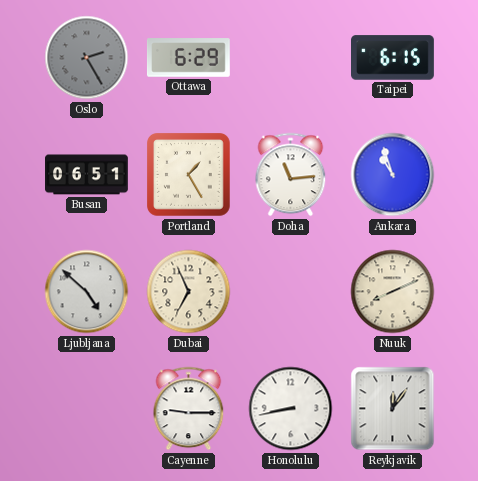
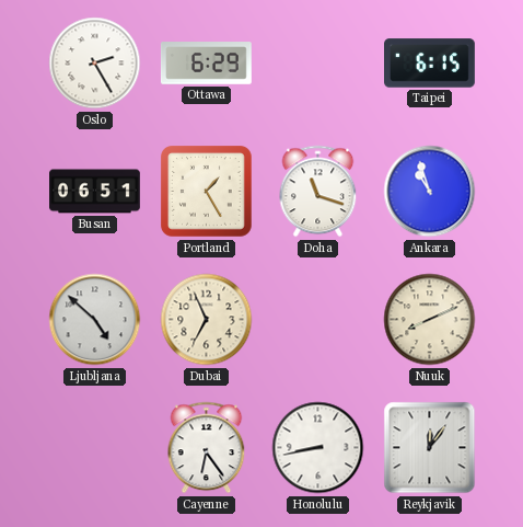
Oslo dial: grey -> white
Doha: 11:14 -> 11:18
Cayenne: 9:15 -> 6:24
